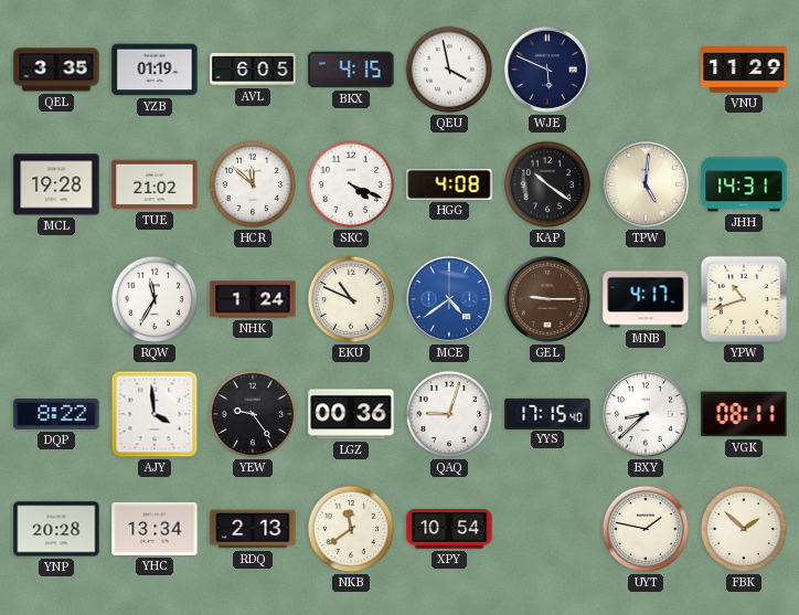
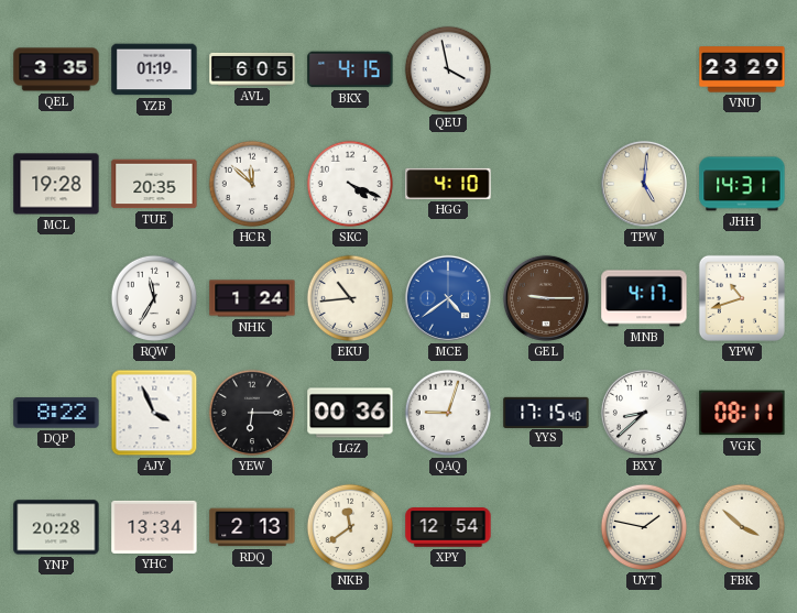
WJE: 5:49 -> none
VNU: 11:29 -> 23:29
TUE: 21:02 -> 20:35
HGG: 4:08 -> 4:10
KAP: 10:21 -> none
EKU: 10:49 -> 10:44
AJY: 3:59 -> 3:56
YEW: 9:24 -> 6:15
XPY: 10:54 -> 12:54
FBK: 1:52 -> 3:52
